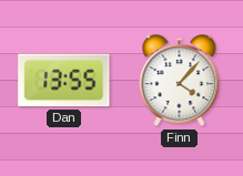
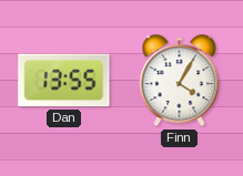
Finn: 4:07 -> 4:05
